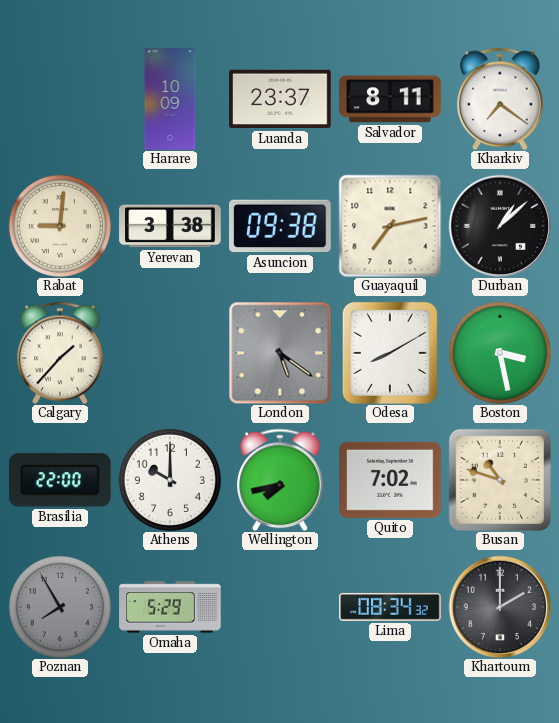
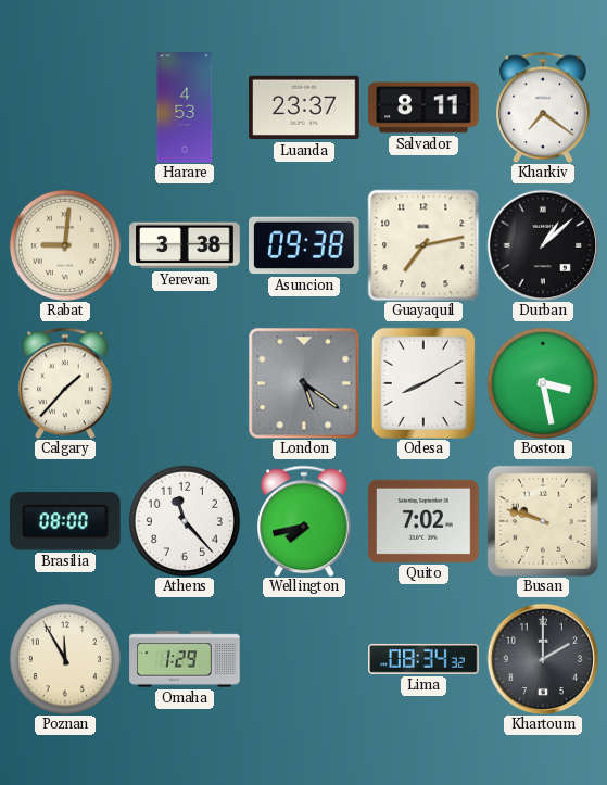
Harare: 10:09 -> 4:53
Brasilia: 22:00 -> 08:00
Athens: 10:00 -> 11:23
Busan: 10:48 -> 9:48
Poznan: 7:55 -> 11:55
Poznan dial: grey -> cream
Omaha: 5:29 -> 1:29
